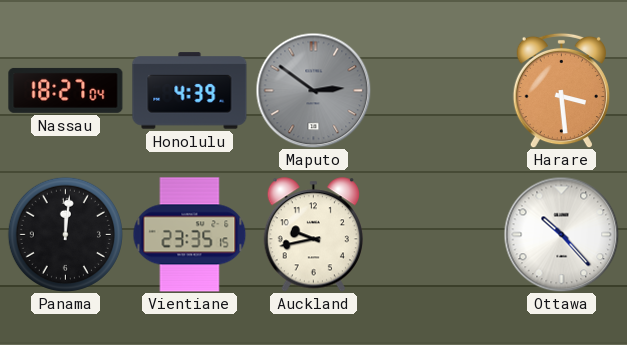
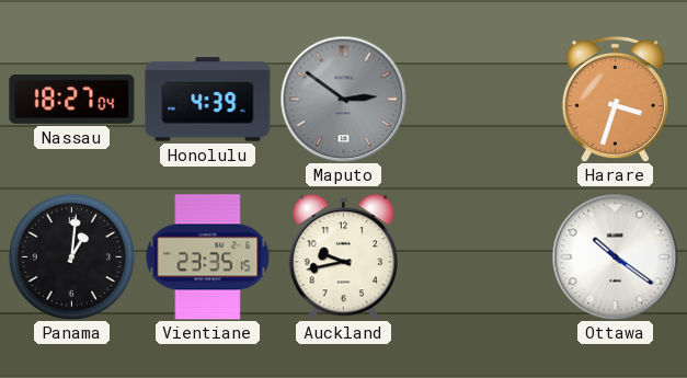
Harare: 3:29 -> 3:33
Panama: 12:01 -> 1:01
Ottawa: 10:23 -> 10:21
